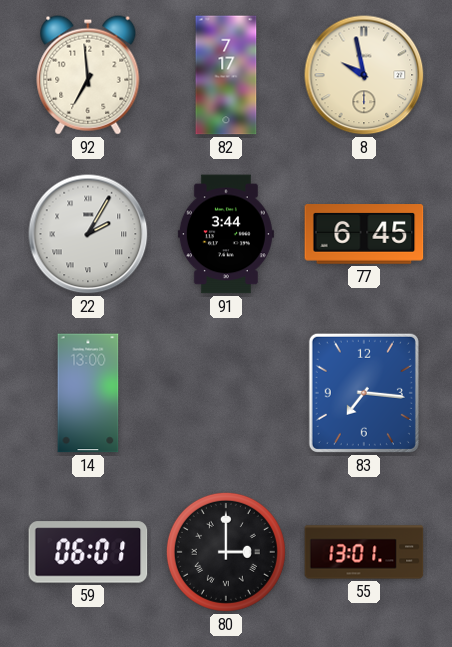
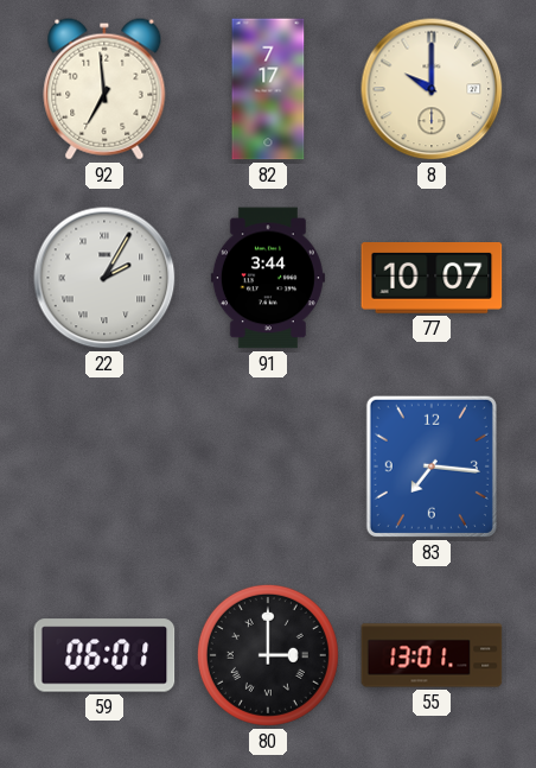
8: 9:58 -> 10:00
77: 6:45 -> 10:07
14: 13:00 -> none
